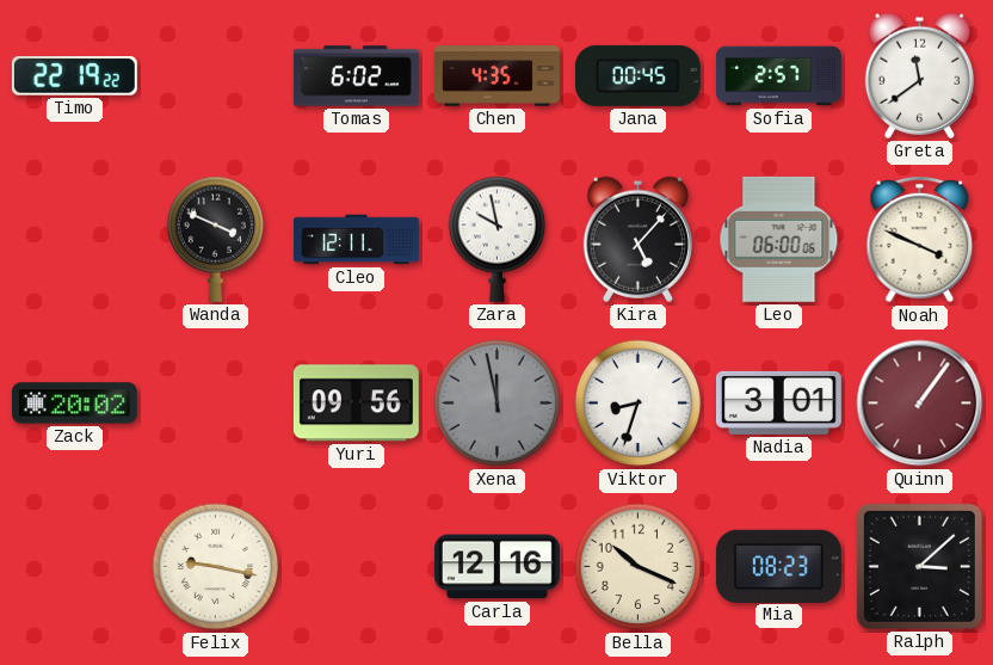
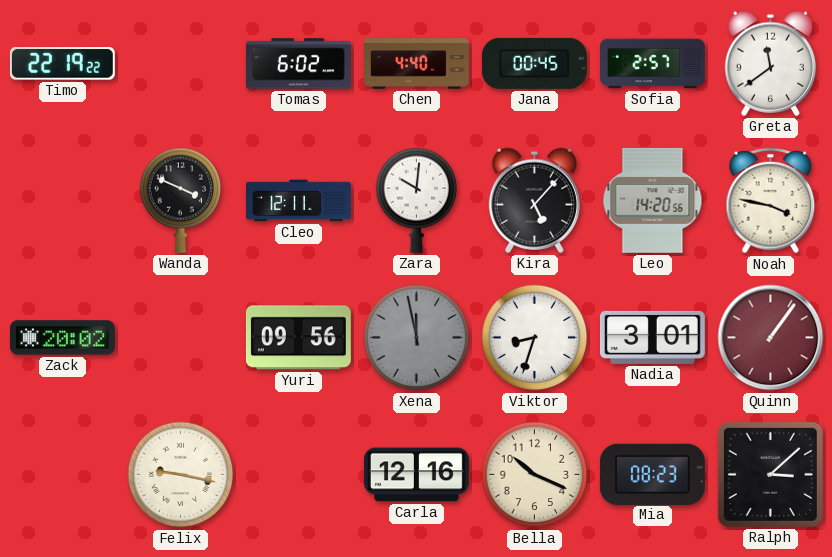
Chen: 4:35 -> 4:40
Zara: 9:58 -> 10:01
Leo: 06:00 -> 14:20
Noah: 3:49 -> 3:47
